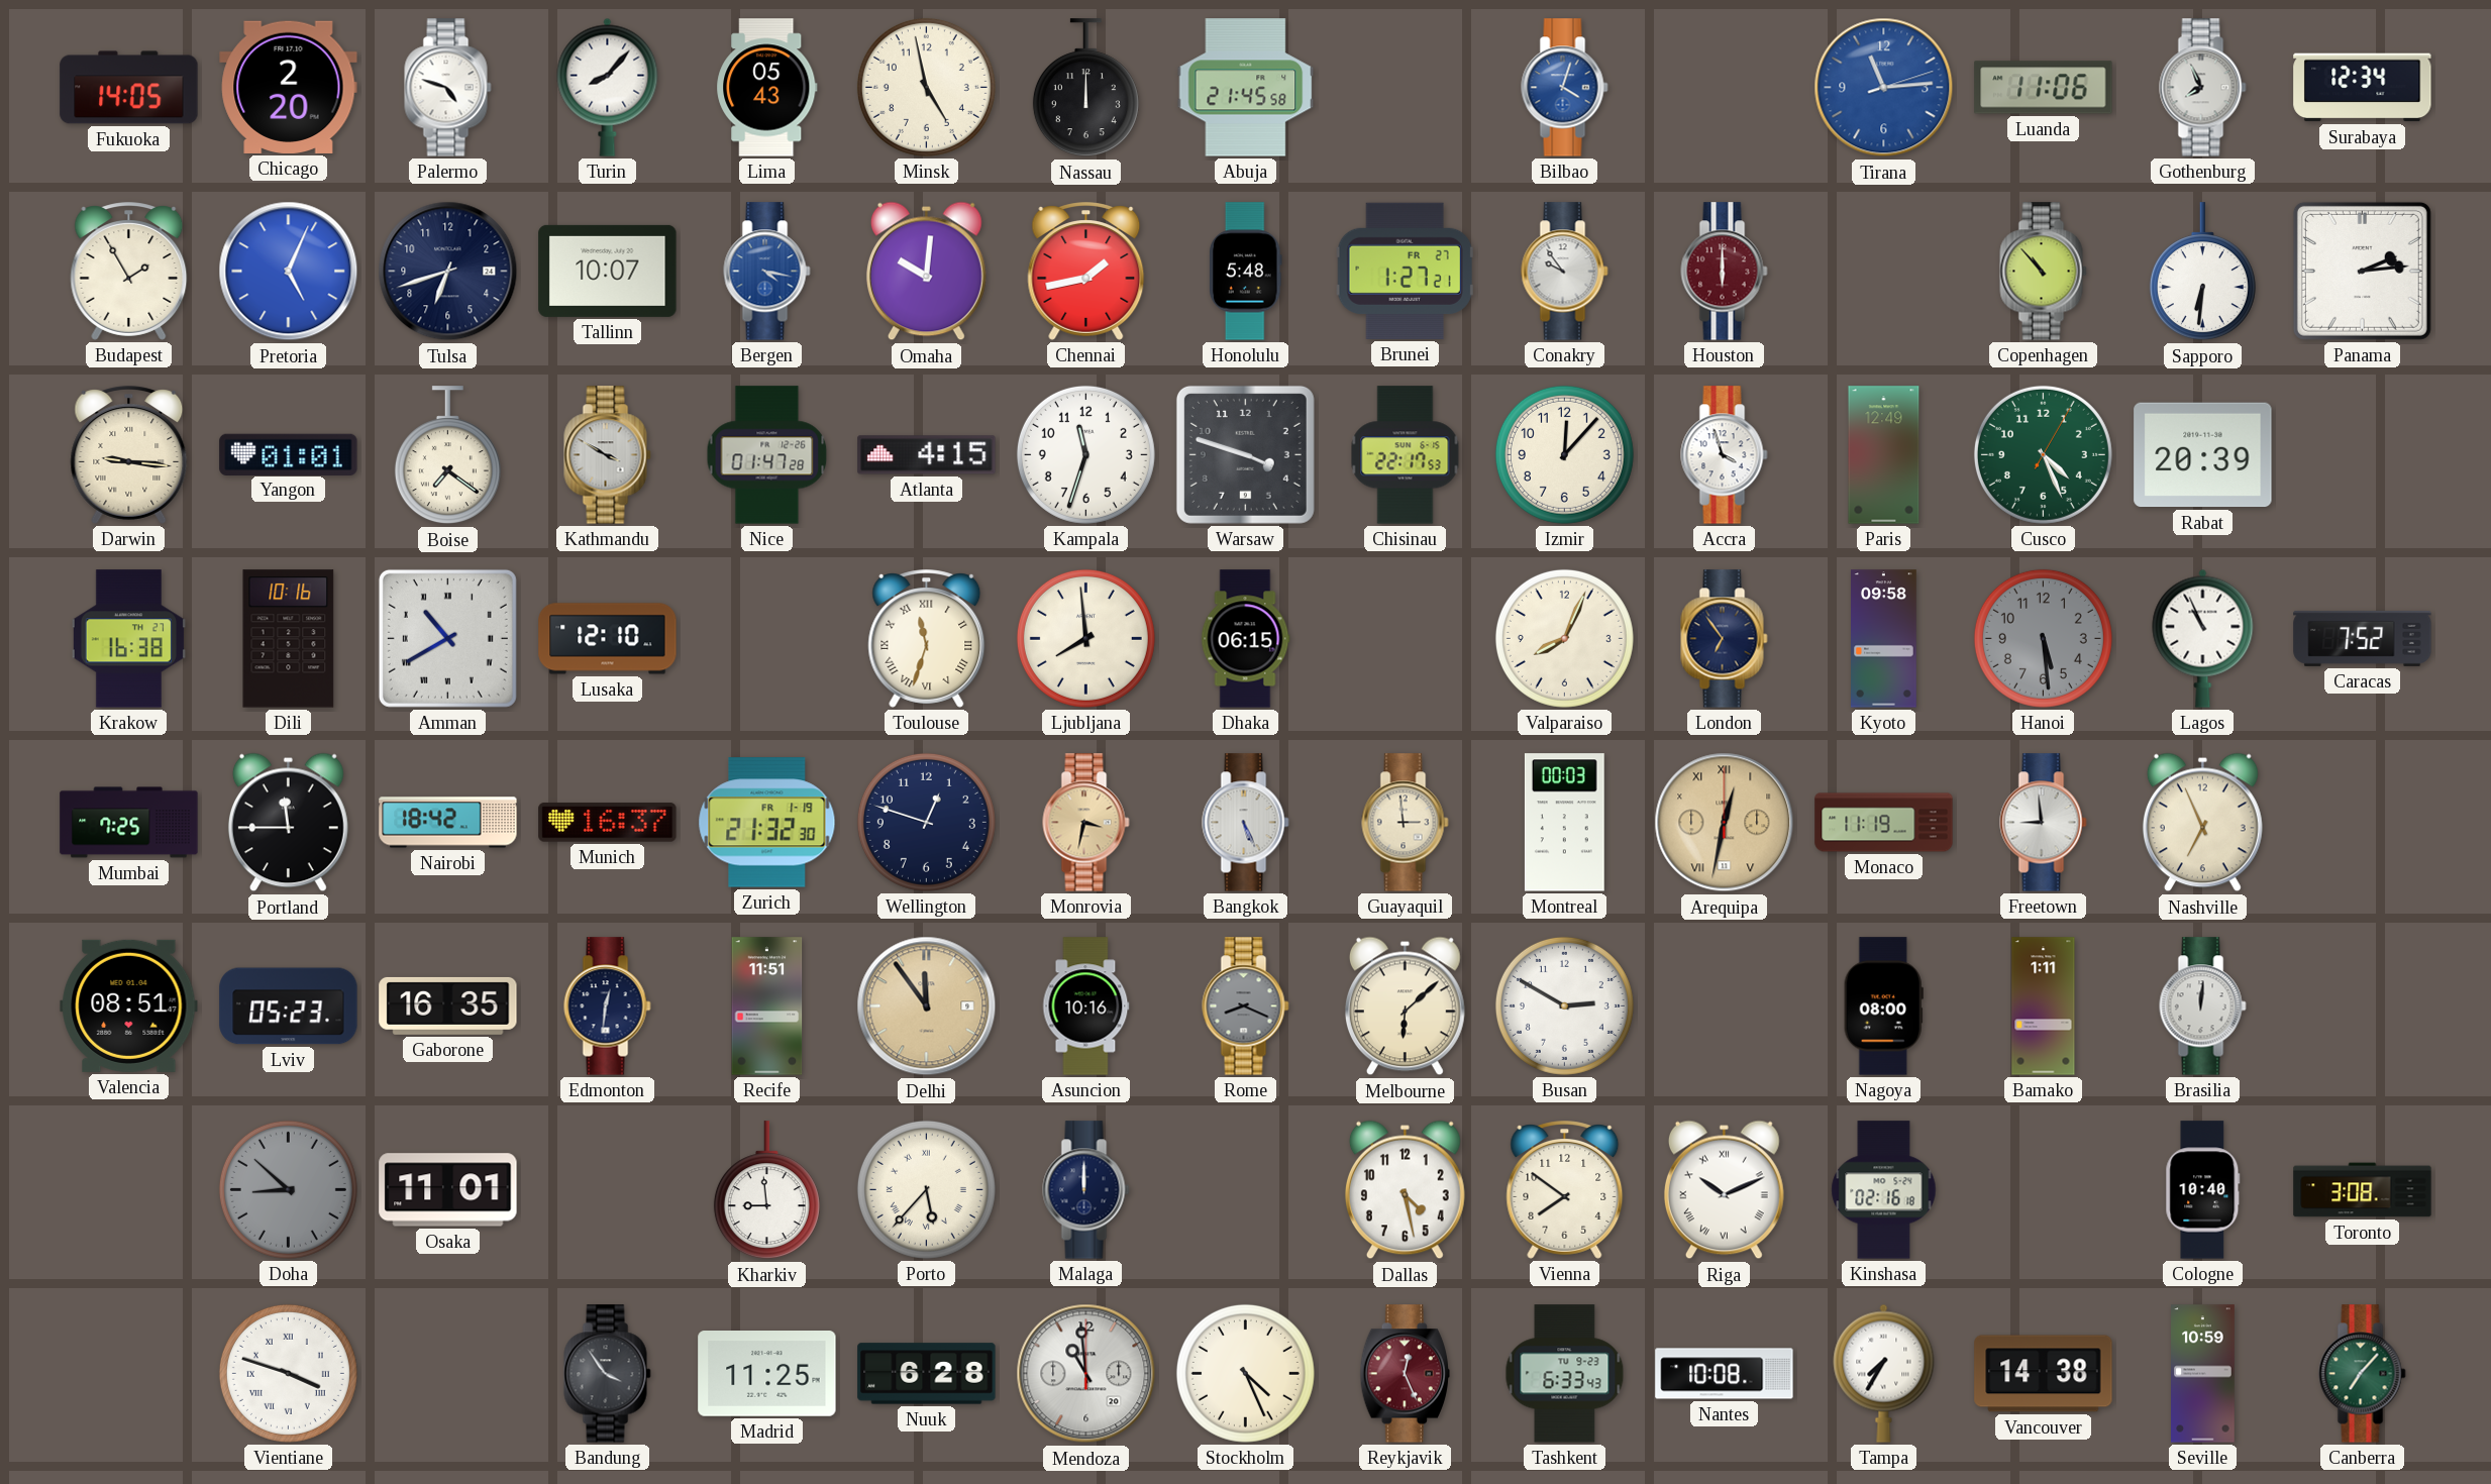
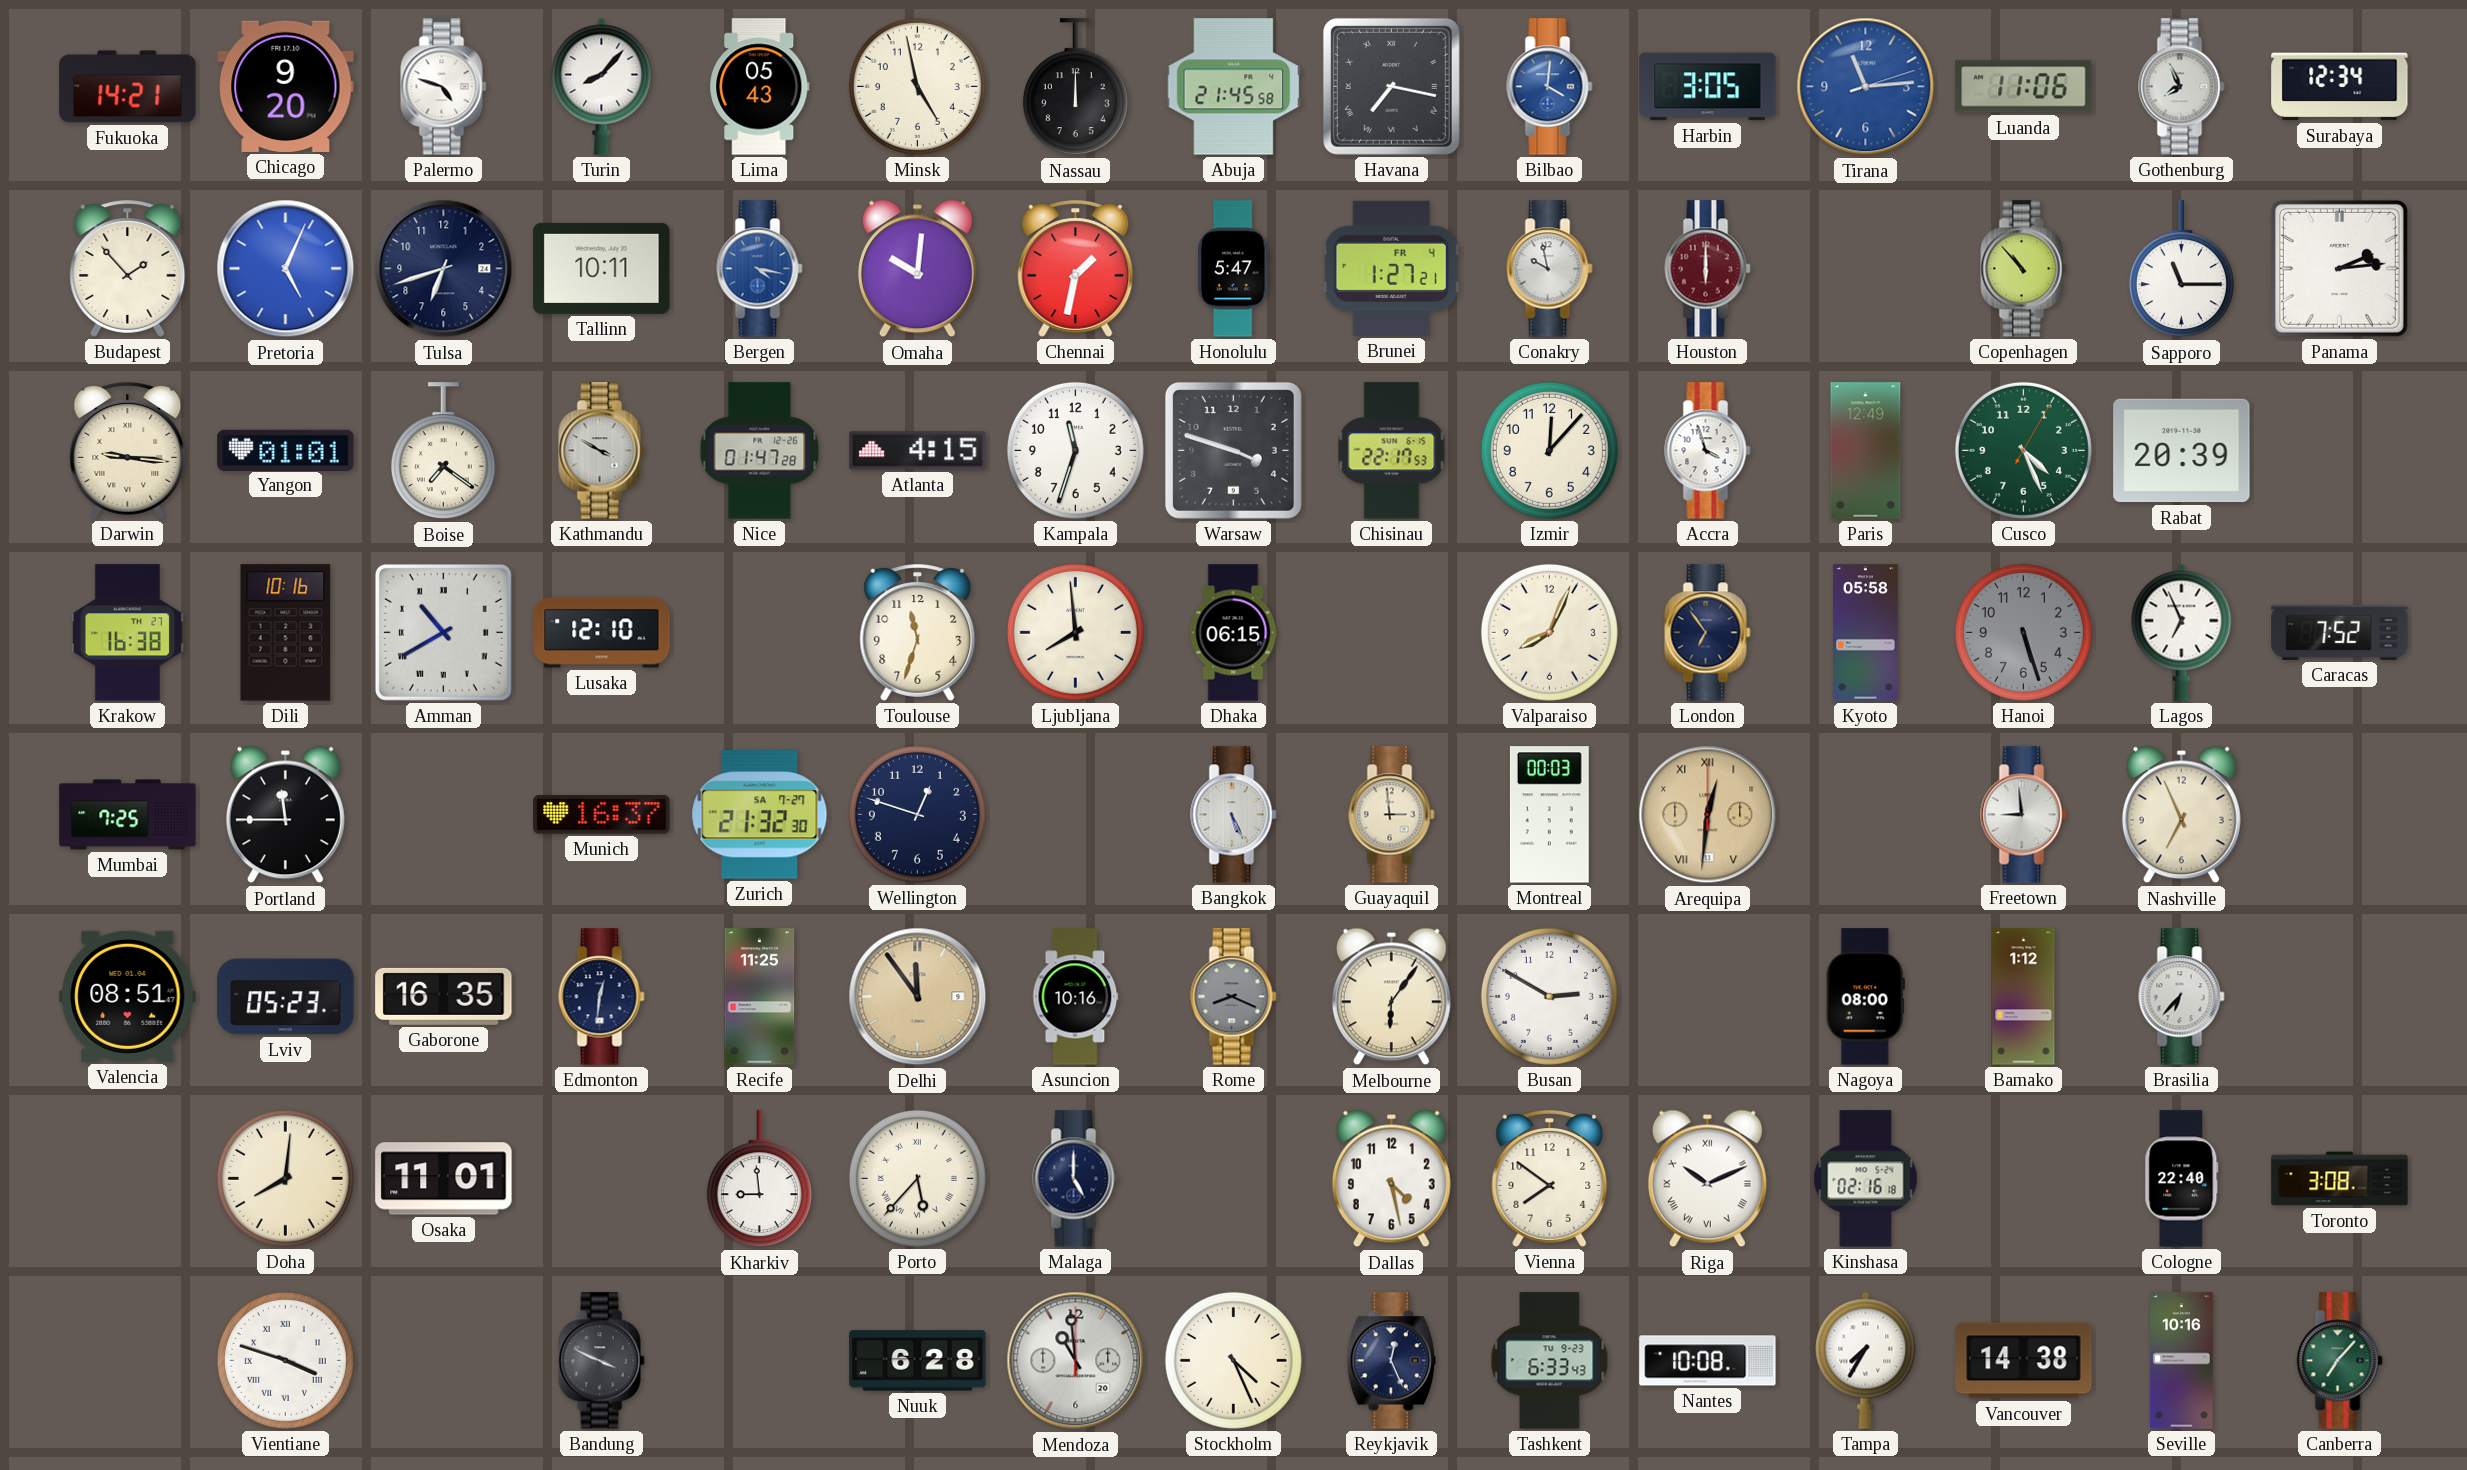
Fukuoka: 14:05 -> 14:21
Chicago: 2:20 -> 9:20
Havana: none -> 7:17
Bilbao: 4:03 -> 4:01
Harbin: none -> 3:05
Budapest: 1:55 -> 1:53
Tallinn: 10:07 -> 10:11
Chennai: 1:43 -> 1:32
Honolulu: 5:48 -> 5:47
Brunei date: FR 27 -> FR 4
Conakry: 9:54 -> 9:58
Sapporo: 6:31 -> 11:15
Toulouse numerals: Roman -> Arabic
Kyoto: 09:58 -> 05:58
Hanoi: 5:29 -> 5:27
Lagos: 10:56 -> 6:56
Nairobi: 18:42 -> none
Zurich date: FR 1-19 -> SA 7-27
Monrovia: 3:32 -> none
Arequipa: 12:32 -> 12:31
Monaco: 11:19 -> none
Recife: 11:51 -> 11:25
Melbourne: 6:08 -> 6:06
Bamako: 1:11 -> 1:12
Brasilia: 12:01 -> 6:37
Doha: 8:52 -> 8:01
Doha dial: grey -> cream
Malaga: 12:00 -> 5:00
Cologne: 10:40 -> 22:40
Bandung: 3:54 -> 3:49
Madrid: 11:25 -> none
Reykjavik dial: burgundy -> navy
Seville: 10:59 -> 10:16
